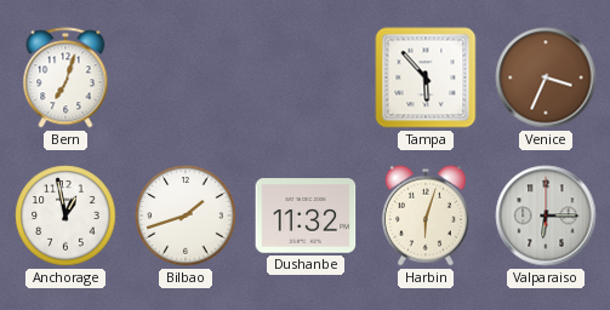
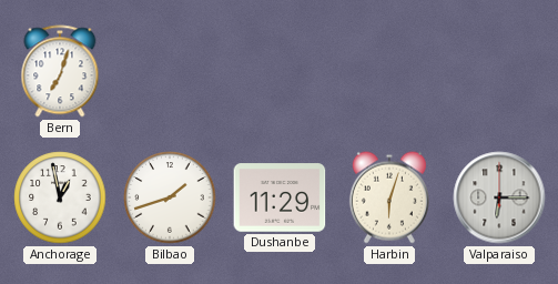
Tampa: 5:53 -> none
Venice: 3:34 -> none
Dushanbe: 11:32 -> 11:29
